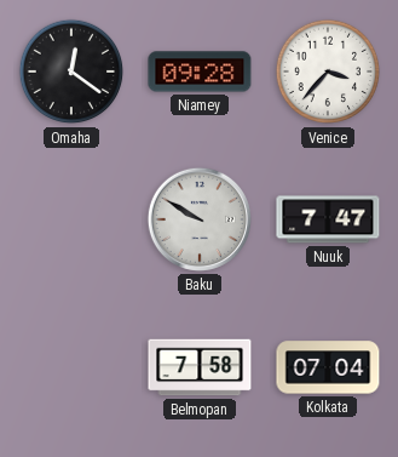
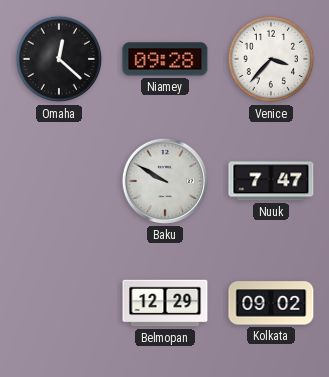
Omaha: 12:21 -> 12:22
Belmopan: 7:58 -> 12:29
Kolkata: 07:04 -> 09:02
